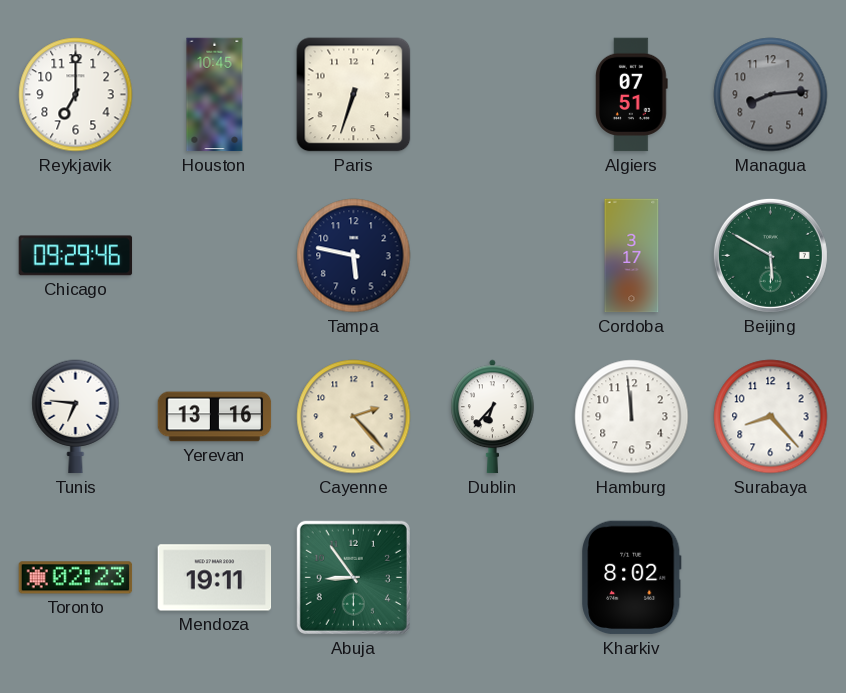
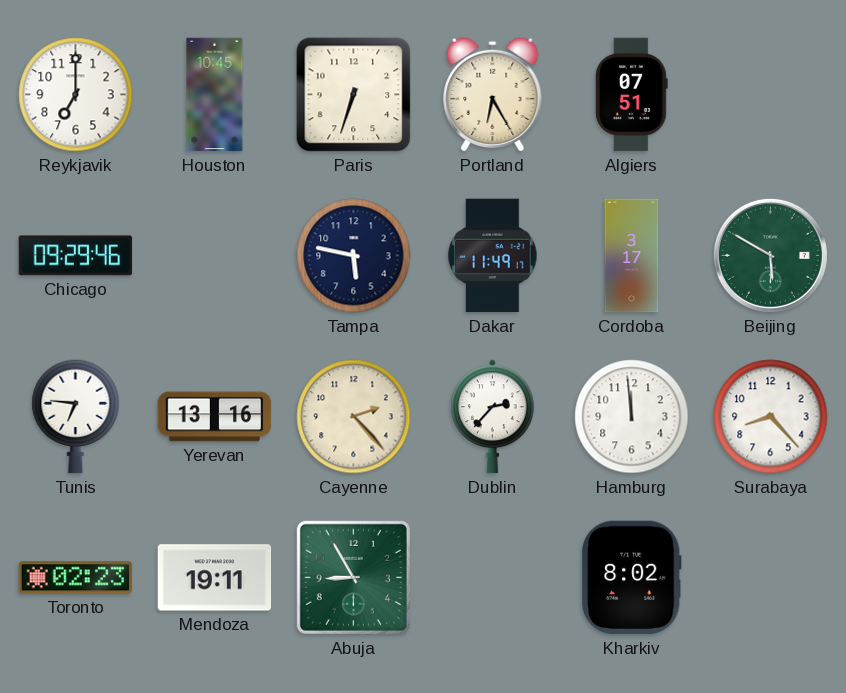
Portland: none -> 6:25
Managua: 8:14 -> none
Dakar: none -> 11:49
Dublin: 6:37 -> 2:37
Abuja: 8:54 -> 8:55
